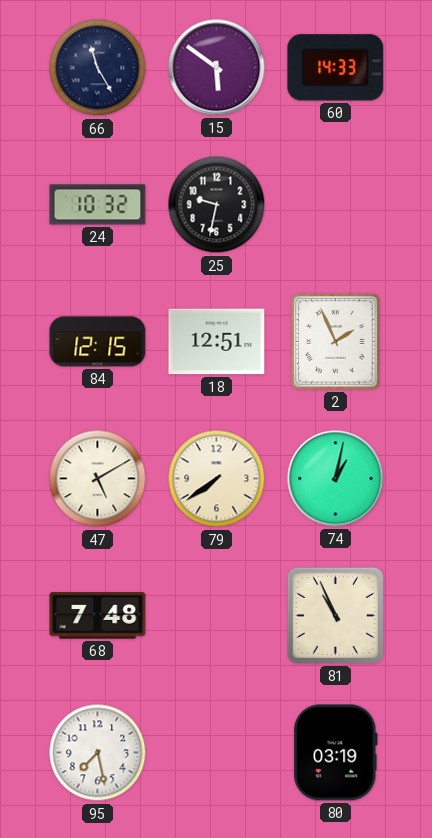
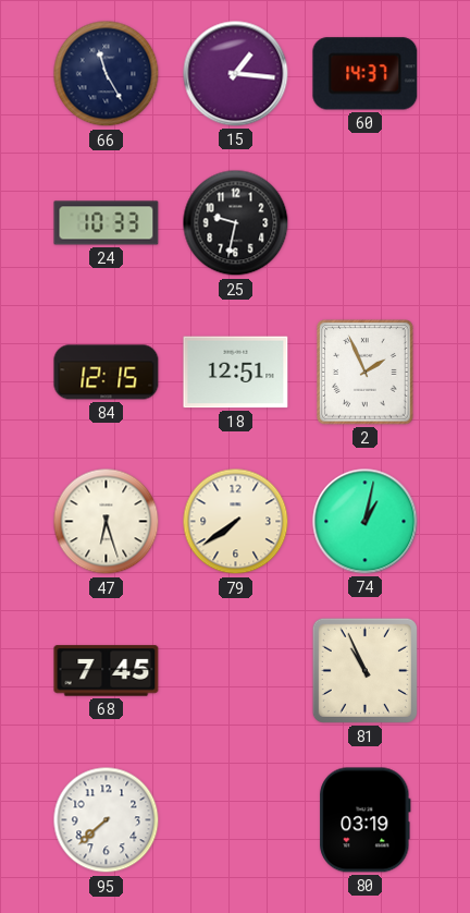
15: 5:51 -> 1:16
60: 14:33 -> 14:37
24: 10:32 -> 10:33
47: 5:10 -> 6:27
68: 7:48 -> 7:45
95: 7:28 -> 7:38
